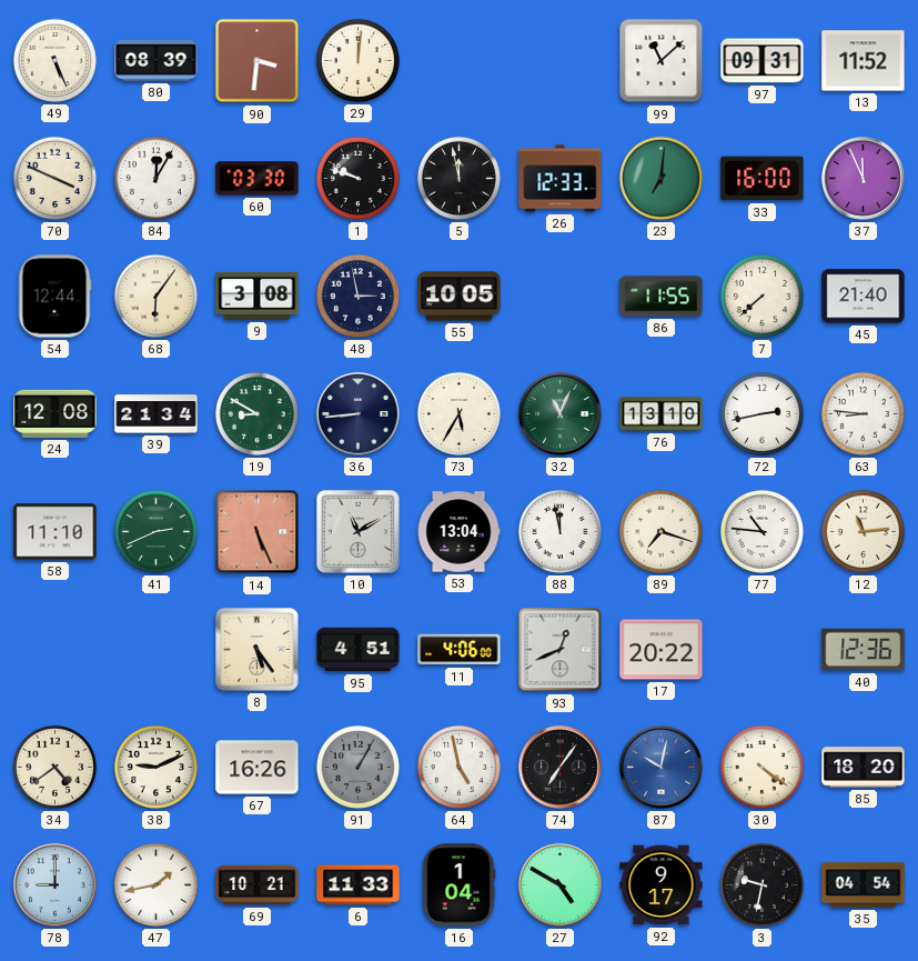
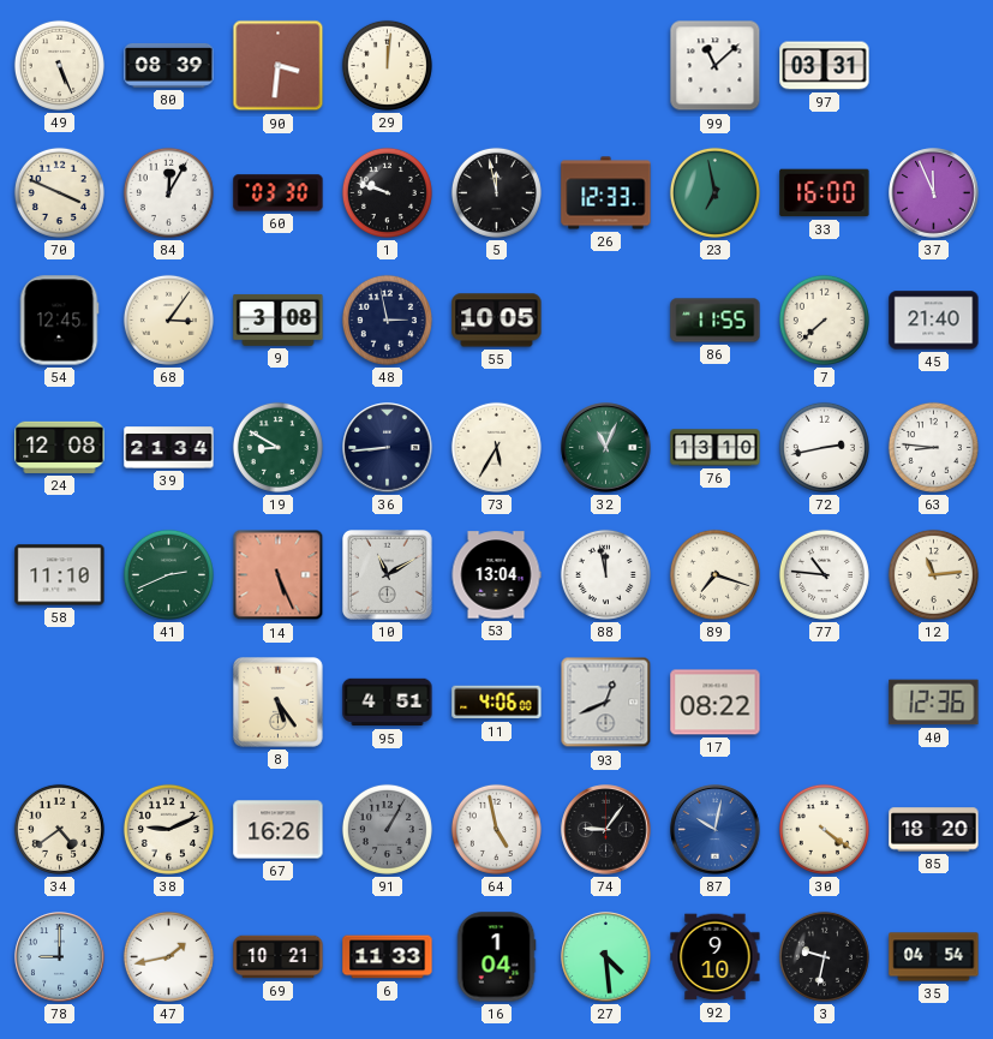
97: 09:31 -> 03:31
13: 11:52 -> none
23: 7:01 -> 6:58
54: 12:44 -> 12:45
68: 6:06 -> 3:06
17: 20:22 -> 08:22
74: 7:06 -> 9:06
27: 4:50 -> 4:29
92: 9:17 -> 9:10
